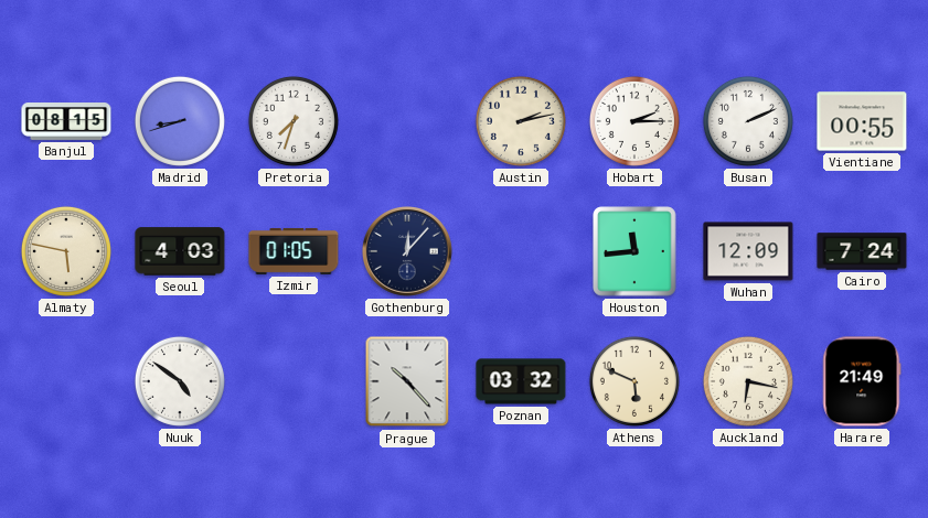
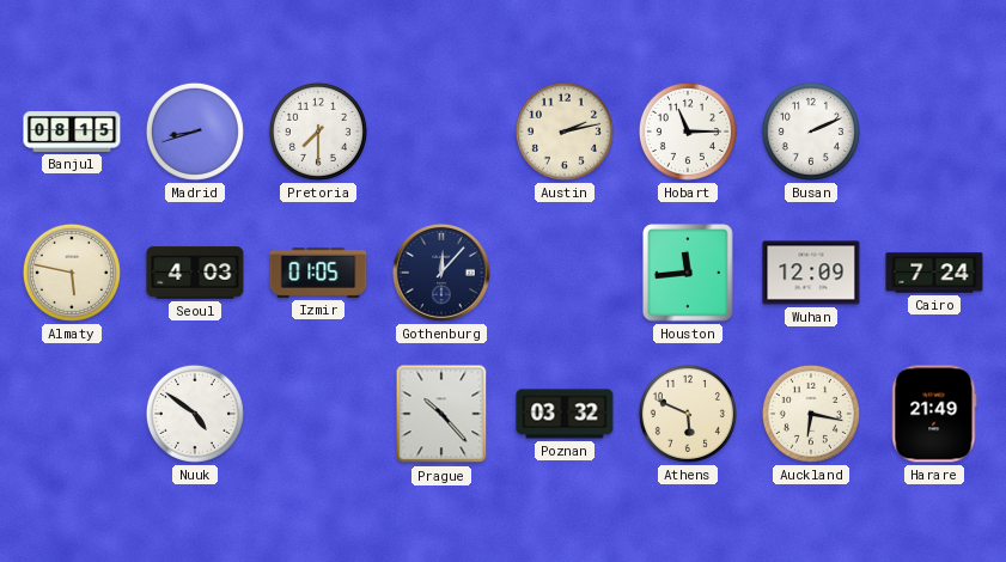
Pretoria: 7:33 -> 7:30
Hobart: 2:15 -> 11:15
Vientiane: 00:55 -> none
